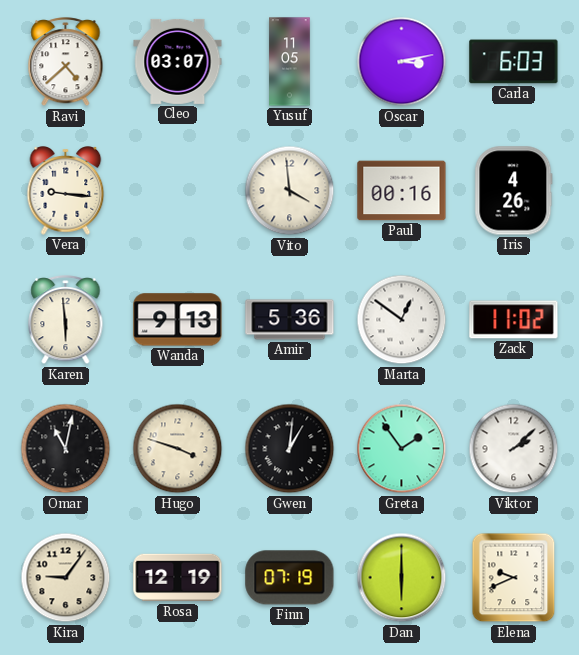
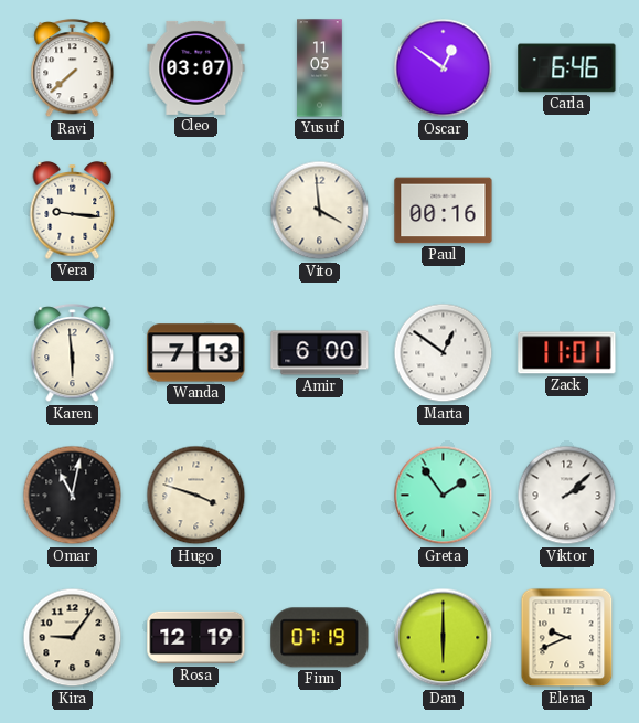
Ravi: 4:38 -> 7:38
Oscar: 3:13 -> 12:51
Carla: 6:03 -> 6:46
Iris: 4:26 -> none
Wanda: 9:13 -> 7:13
Amir: 5:36 -> 6:00
Zack: 11:02 -> 11:01
Gwen: 1:01 -> none
